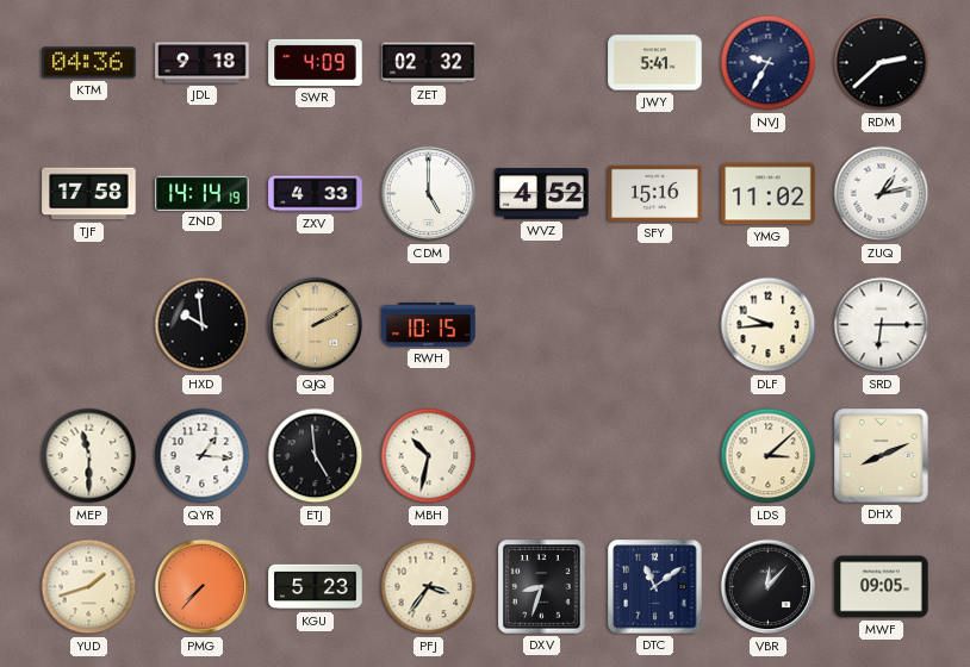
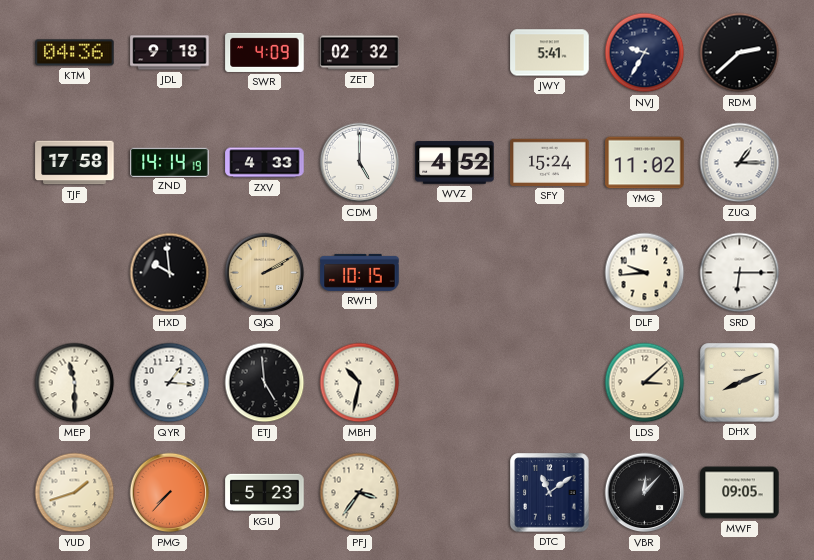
SFY: 15:16 -> 15:24
ZUQ: 1:13 -> 1:15
DXV: 8:33 -> none
